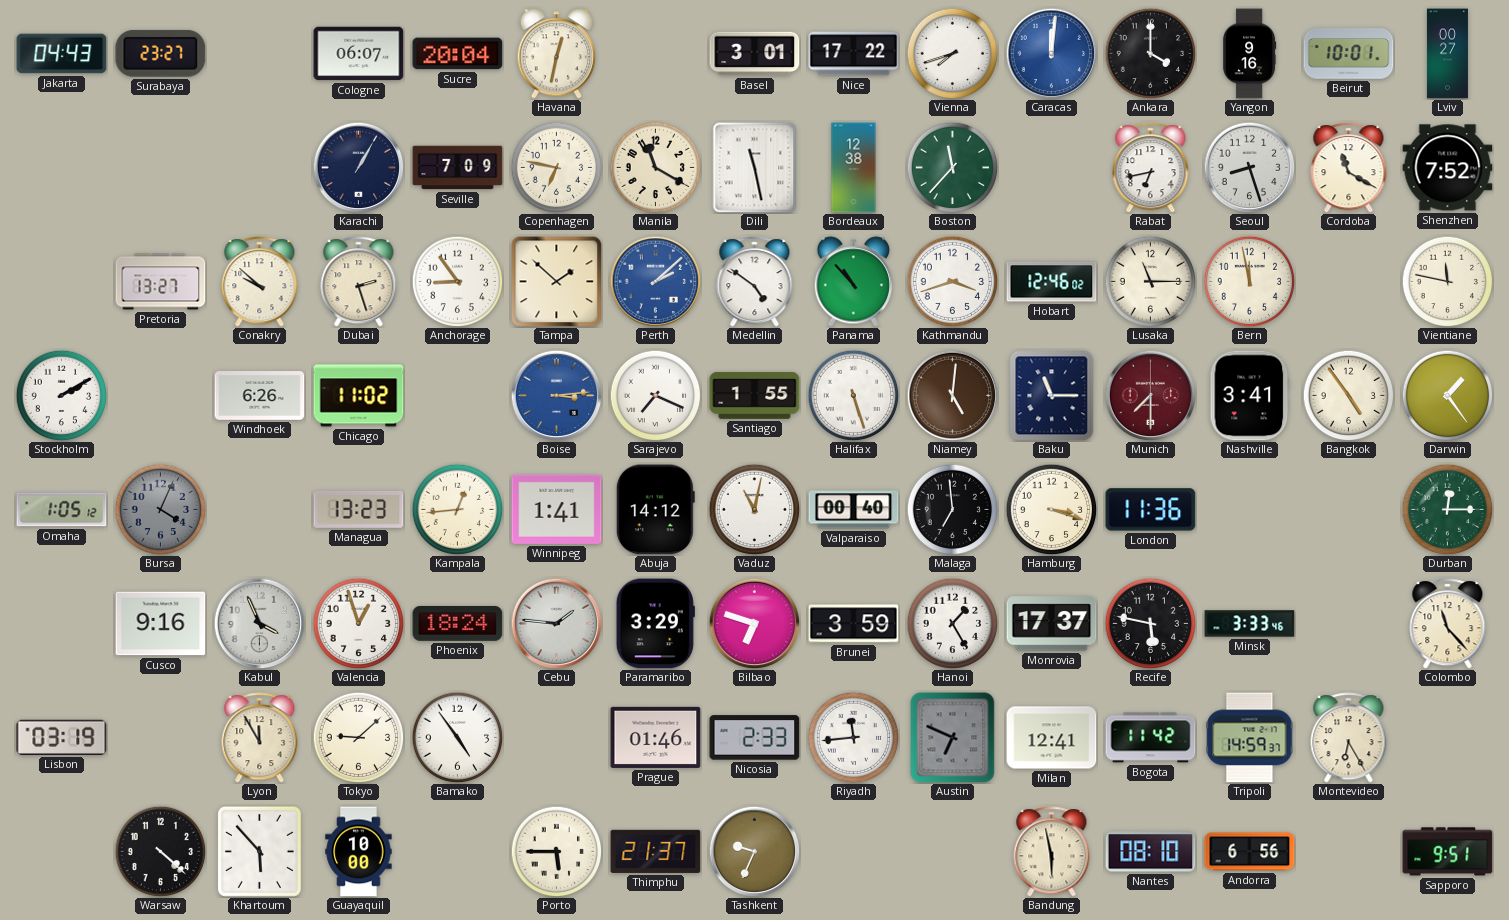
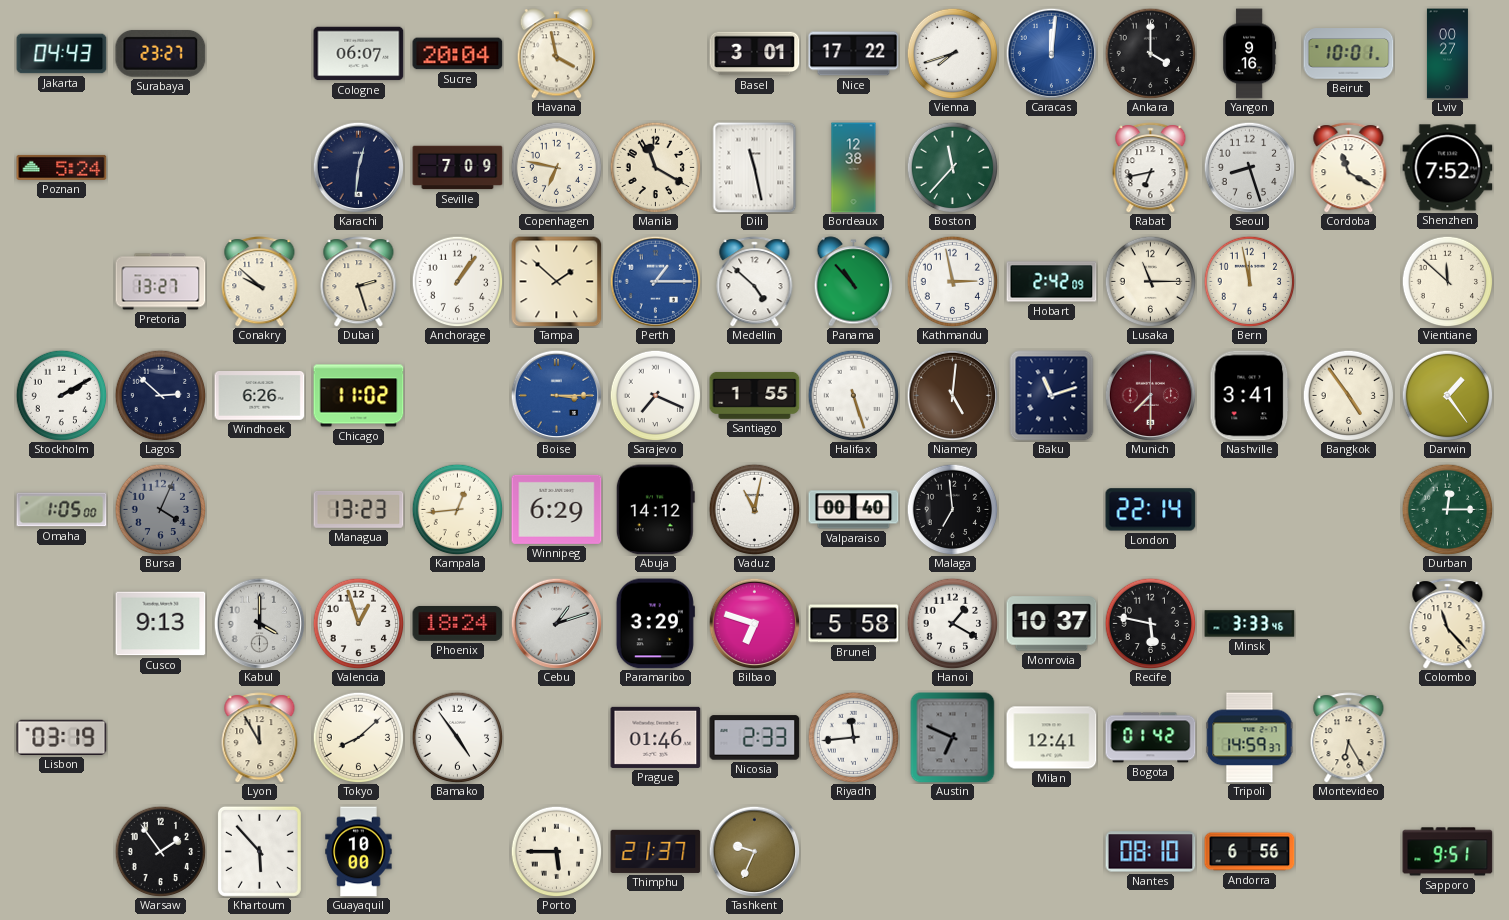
Havana: 12:32 -> 3:58
Poznan: none -> 5:24
Karachi: 1:05 -> 12:31
Anchorage: 8:54 -> 1:06
Perth: 2:08 -> 1:15
Medellin: 4:51 -> 4:52
Kathmandu: 3:42 -> 2:58
Hobart: 12:46 -> 2:42
Vientiane: 11:47 -> 11:52
Lagos: none -> 2:52
Boise: 3:14 -> 3:15
Baku: 11:15 -> 11:12
Omaha: 1:05:12 -> 1:05:00
Winnipeg: 1:41 -> 6:29
Hamburg: 3:18 -> none
London: 11:36 -> 22:14
Cusco: 9:16 -> 9:13
Kabul: 3:56 -> 4:00
Cebu: 1:46 -> 1:12
Brunei: 3:59 -> 5:58
Hanoi: 1:25 -> 1:20
Monrovia: 17:37 -> 10:37
Tokyo: 9:08 -> 8:08
Bogota: 11:42 -> 01:42
Warsaw: 4:22 -> 1:54
Bandung: 5:58 -> none
